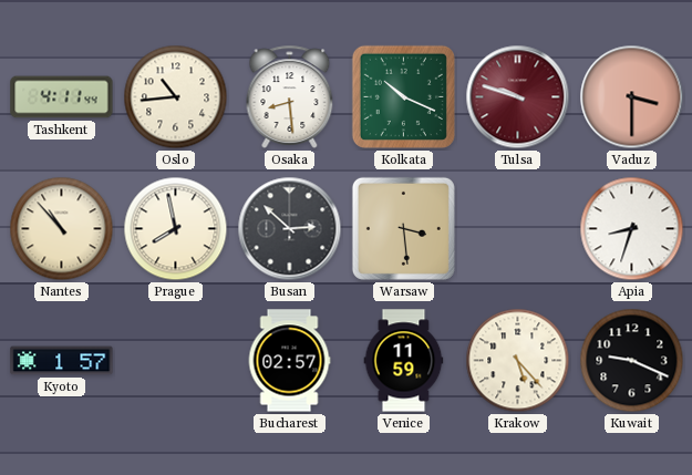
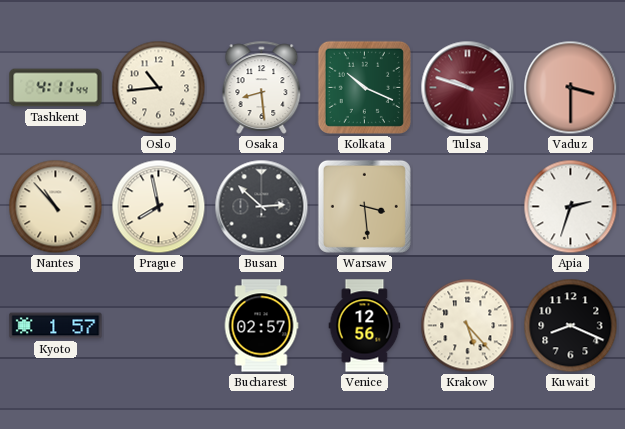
Apia: 8:33 -> 2:33
Venice: 11:59 -> 12:56
Kuwait: 9:19 -> 8:19
